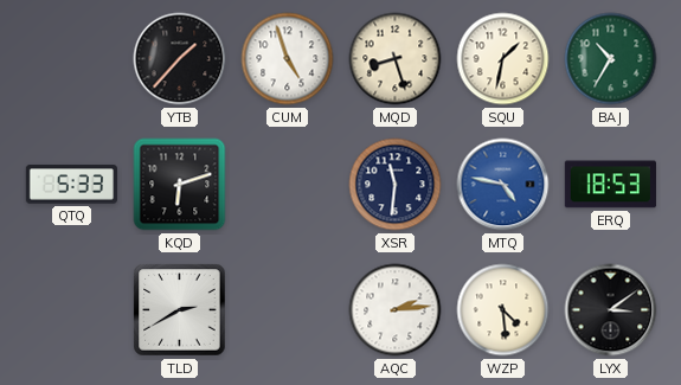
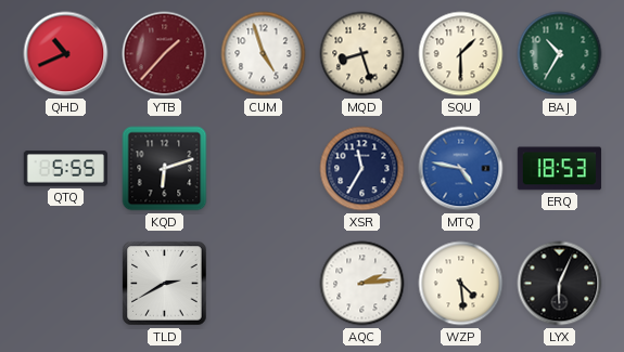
QHD: none -> 10:41
YTB dial: black -> burgundy
SQU: 1:32 -> 1:30
QTQ: 5:33 -> 5:55
XSR: 11:31 -> 11:35
LYX: 3:09 -> 6:04
